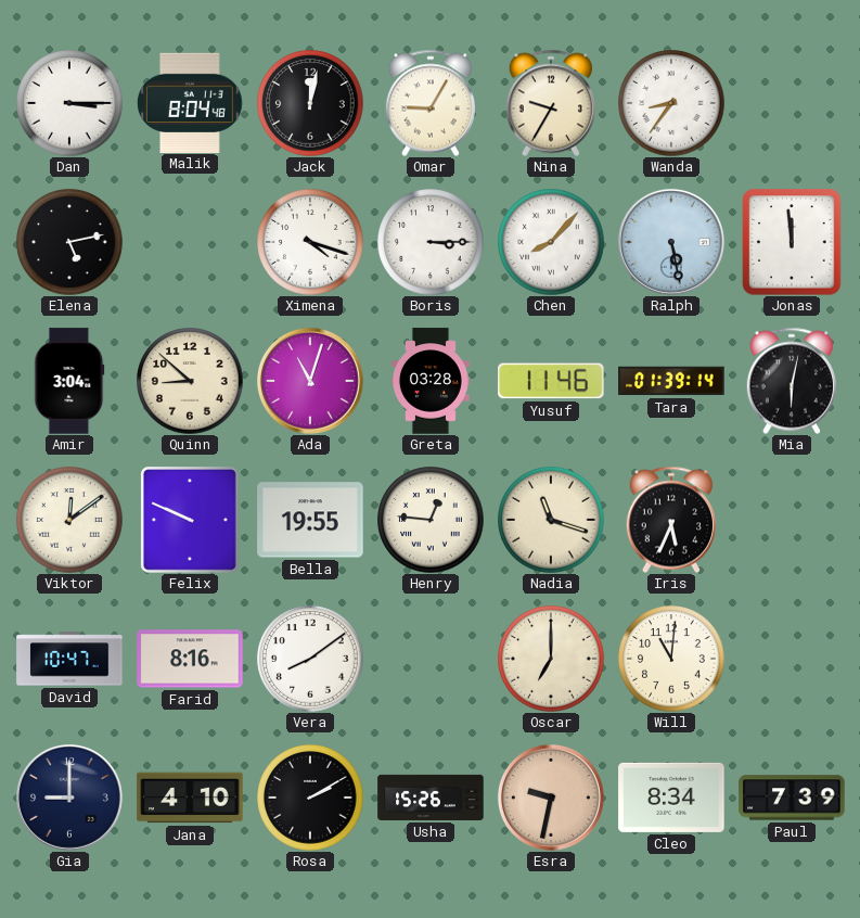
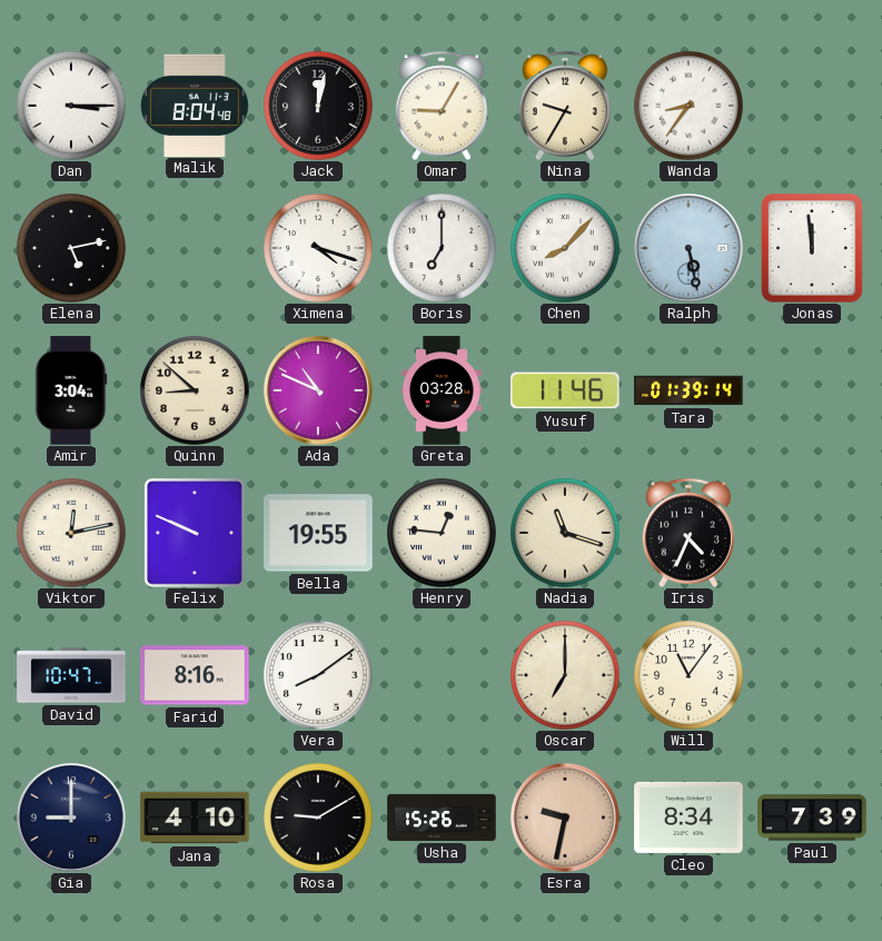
Boris: 3:15 -> 7:00
Ada: 11:03 -> 10:49
Mia: 6:02 -> none
Viktor: 12:09 -> 12:13
Iris: 5:34 -> 4:34
Will: 11:01 -> 11:06
Rosa: 2:10 -> 9:10
